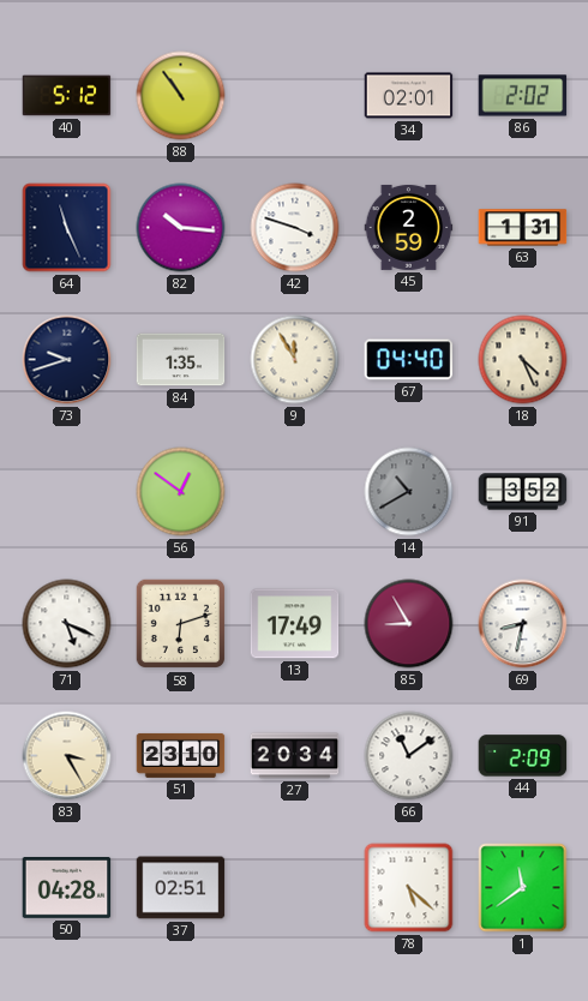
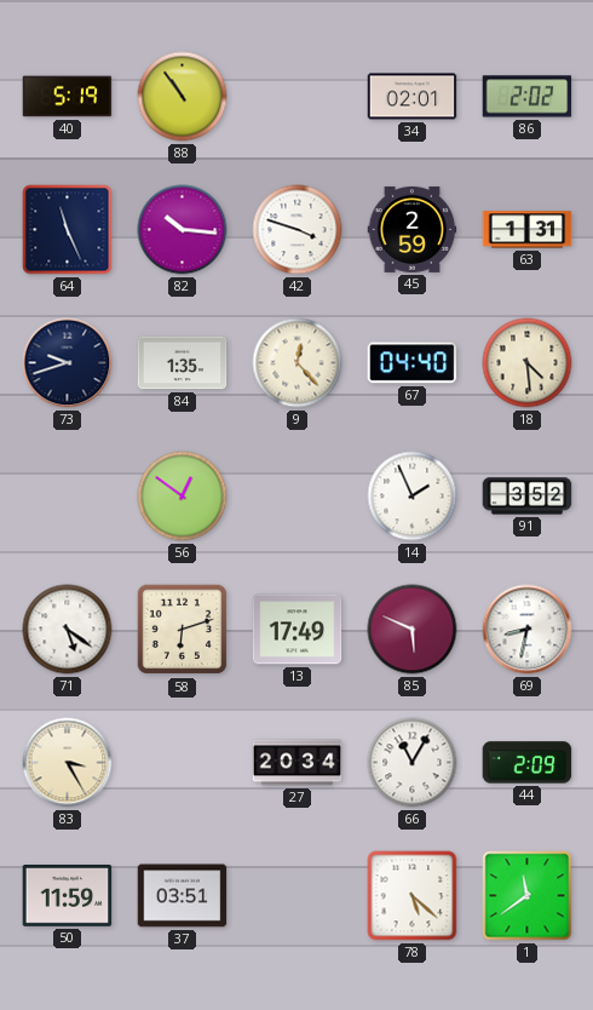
40: 5:12 -> 5:19
9: 11:55 -> 12:23
18: 4:26 -> 4:29
14: 10:40 -> 1:56
14 dial: grey -> white
71: 5:19 -> 5:21
85: 8:55 -> 5:49
51: 23:10 -> none
66: 11:09 -> 11:05
50: 04:28 -> 11:59
37: 02:51 -> 03:51
